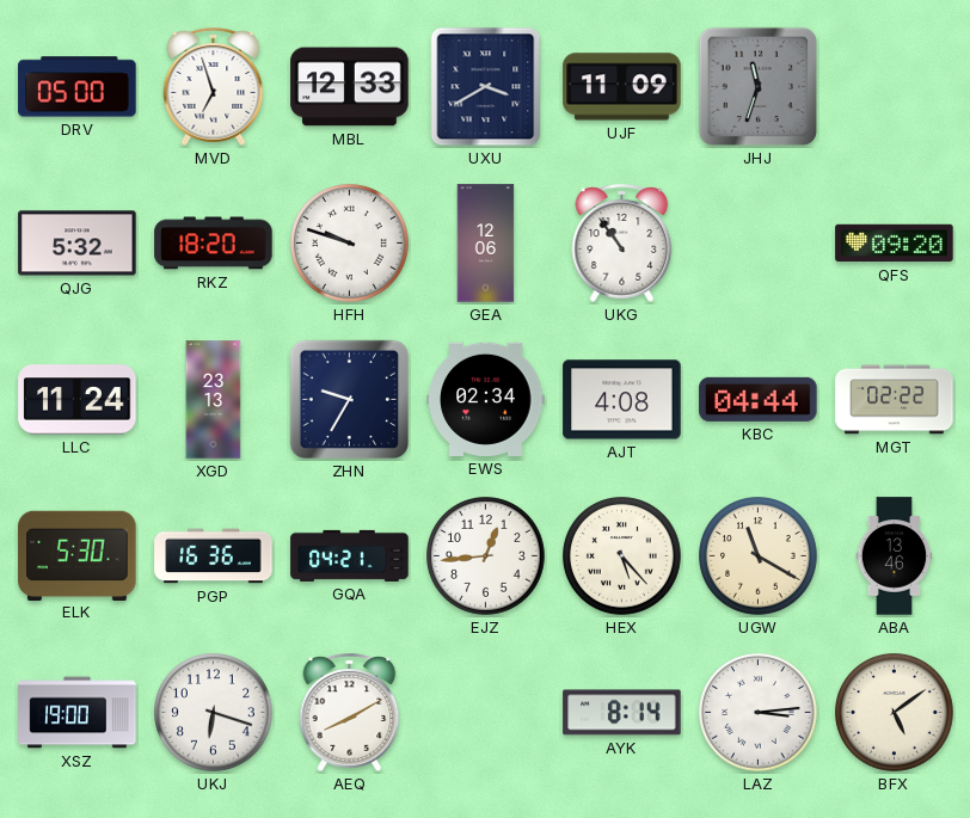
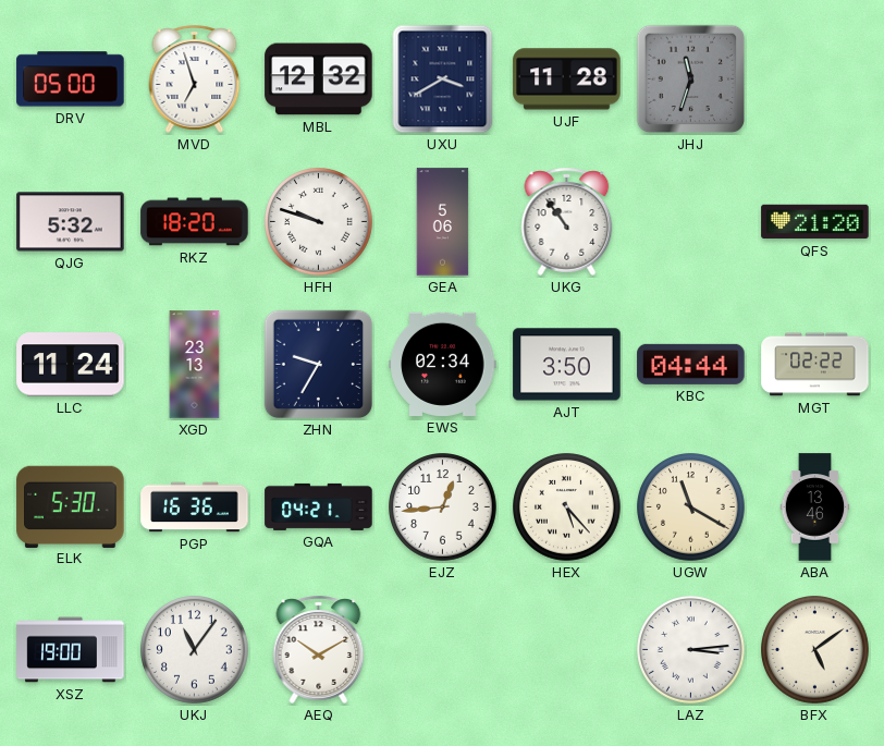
MBL: 12:33 -> 12:32
UJF: 11:09 -> 11:28
GEA: 12:06 -> 5:06
QFS: 09:20 -> 21:20
AJT: 4:08 -> 3:50
UKJ: 6:18 -> 11:06
AEQ: 8:10 -> 10:10
AYK: 8:14 -> none
